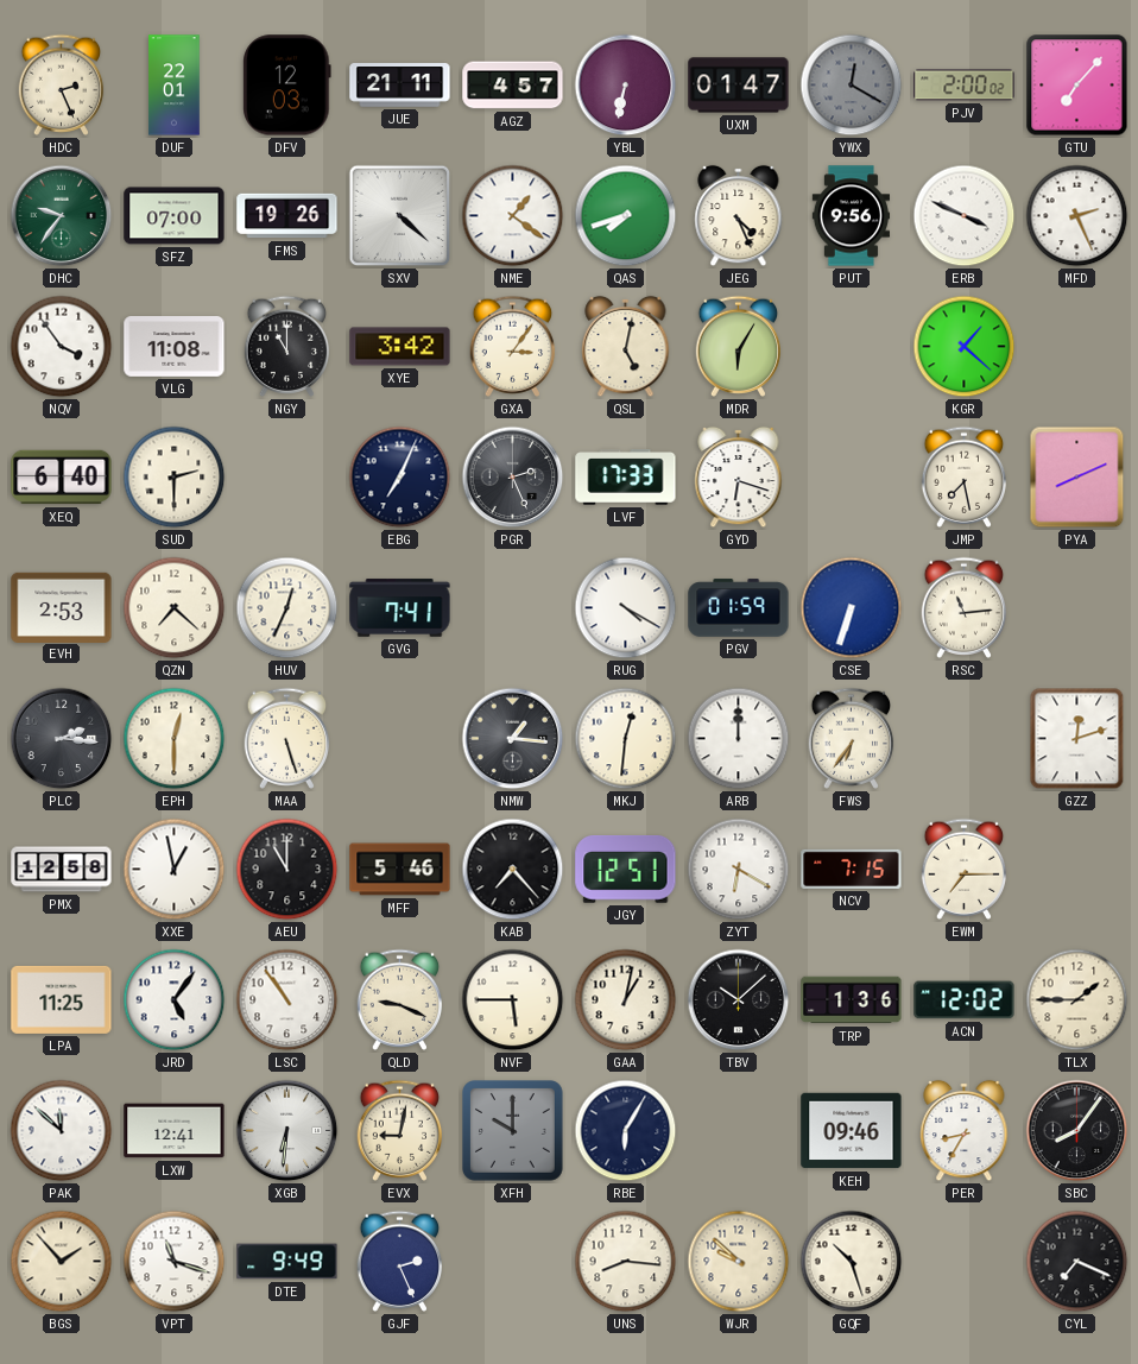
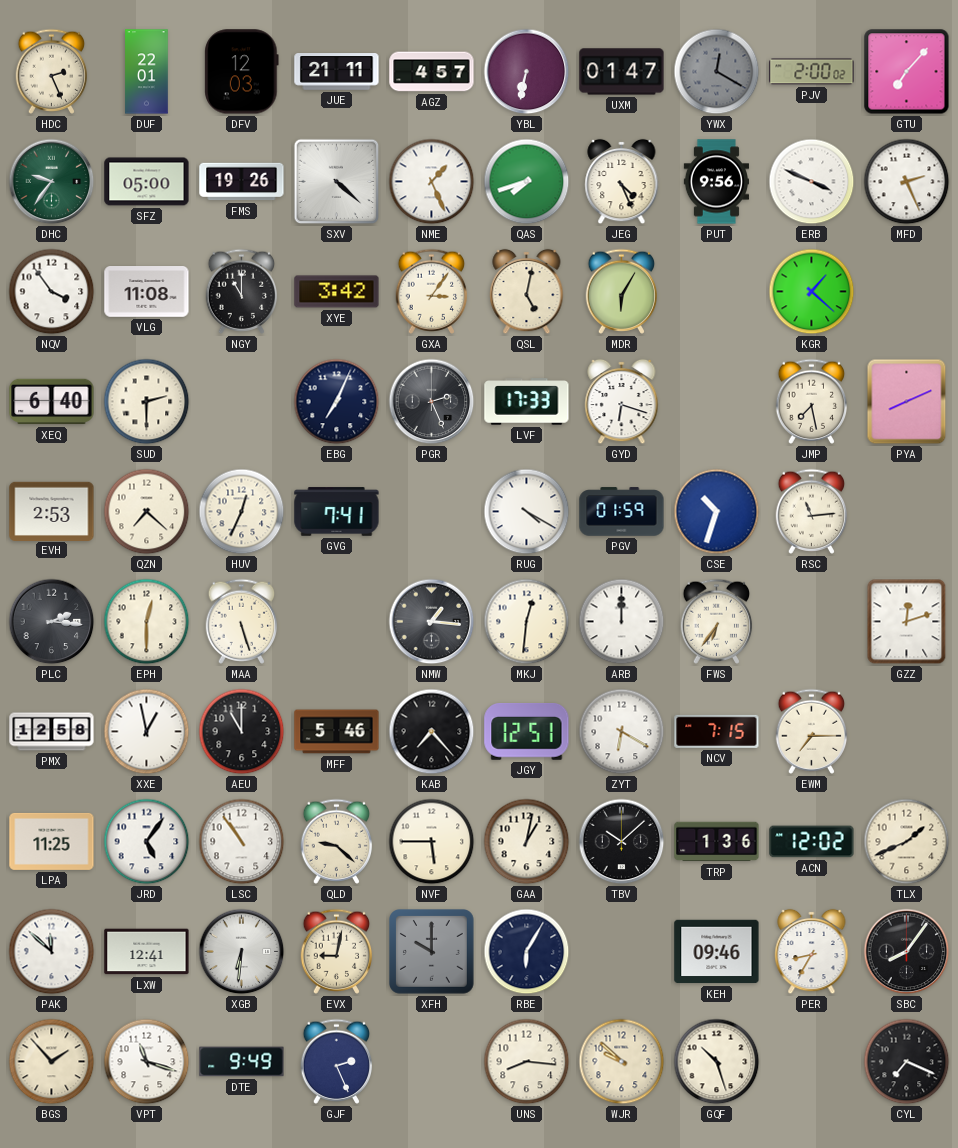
SFZ: 07:00 -> 05:00
NME: 1:21 -> 1:26
CSE: 6:33 -> 10:33
QLD: 9:19 -> 9:22
TLX: 1:45 -> 1:41
